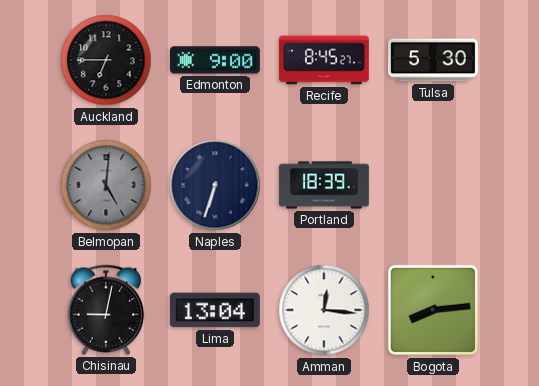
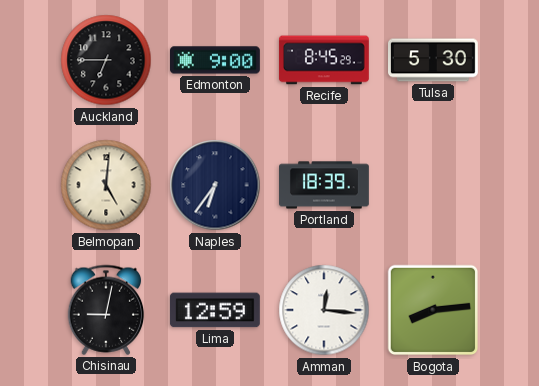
Recife: 8:45:27 -> 8:45:29
Belmopan dial: grey -> cream
Naples: 6:33 -> 6:36
Lima: 13:04 -> 12:59
